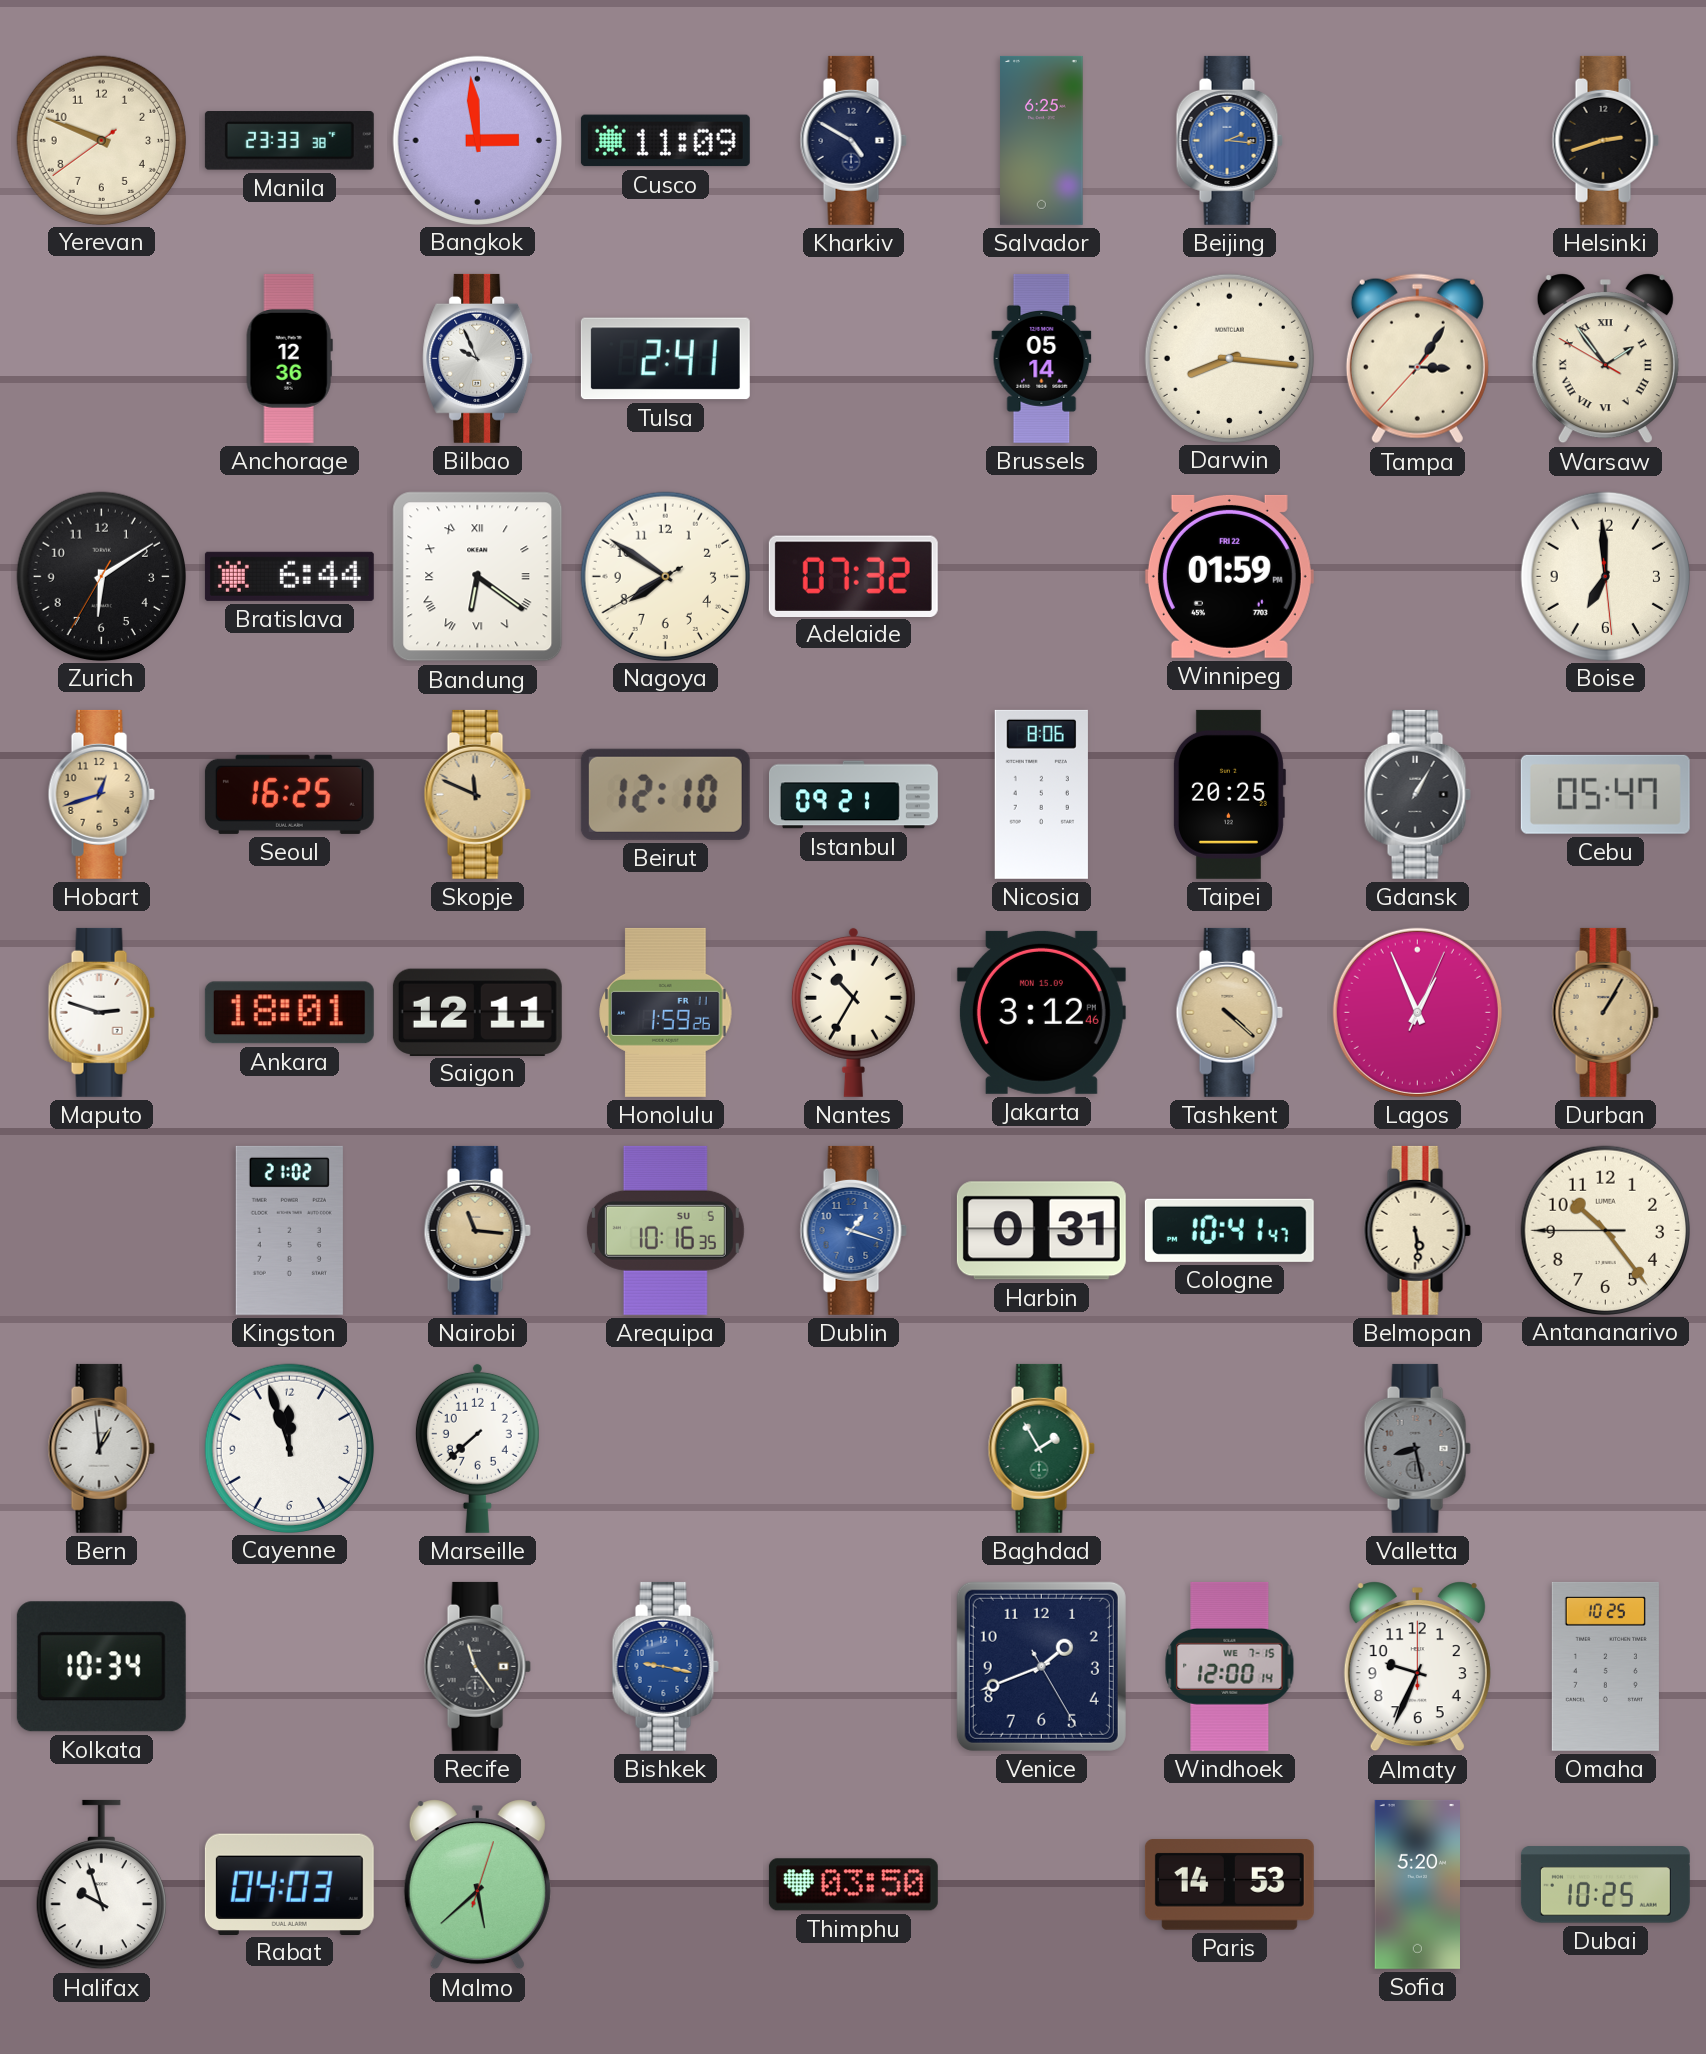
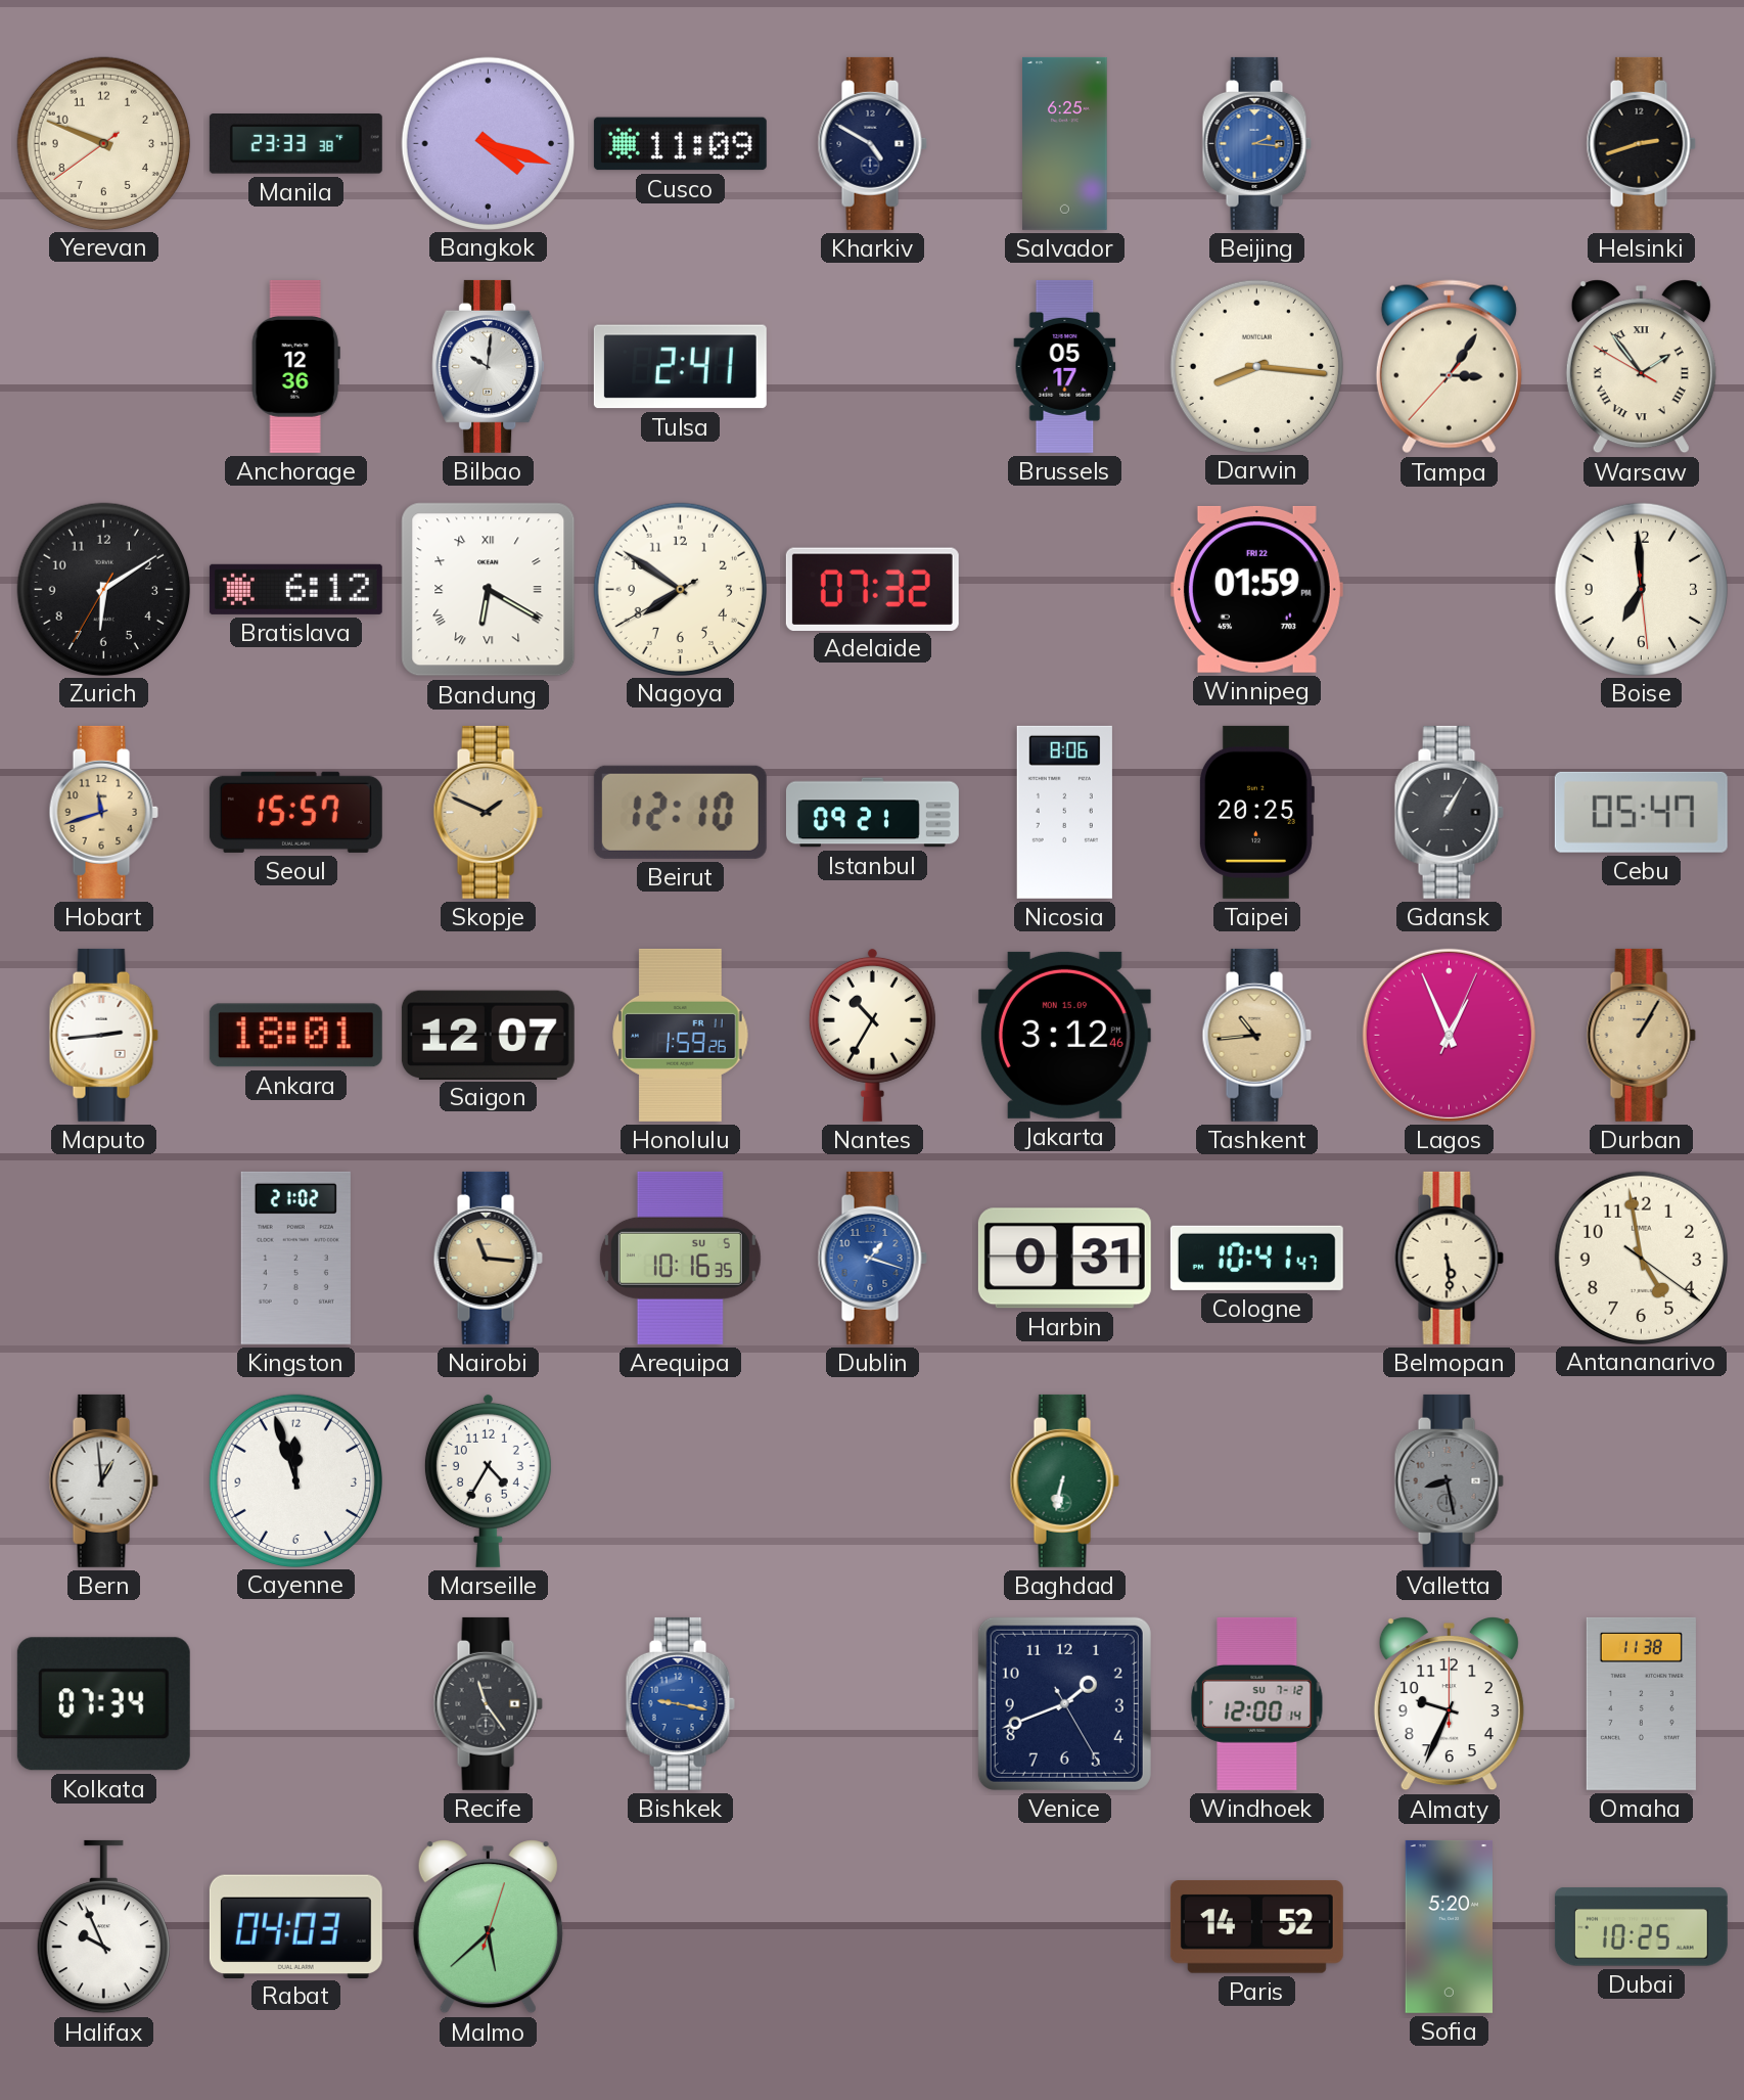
Bangkok: 2:59 -> 4:18
Bilbao: 9:56 -> 10:01
Brussels: 05:14 -> 05:17
Bratislava: 6:44 -> 6:12
Bandung: 6:21 -> 6:20
Hobart: 12:42 -> 11:42
Seoul: 16:25 -> 15:57
Skopje: 11:49 -> 1:49
Maputo: 2:48 -> 2:44
Saigon: 12:11 -> 12:07
Tashkent: 4:22 -> 10:44
Antananarivo: 10:23 -> 4:58
Marseille: 7:38 -> 4:35
Baghdad: 1:55 -> 6:32
Kolkata: 10:34 -> 07:34
Windhoek date: WE 7-15 -> SU 7-12
Omaha: 10:25 -> 11:38
Halifax: 9:57 -> 9:56
Thimphu: 03:50 -> none
Paris: 14:53 -> 14:52
